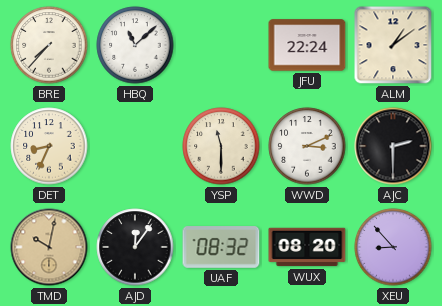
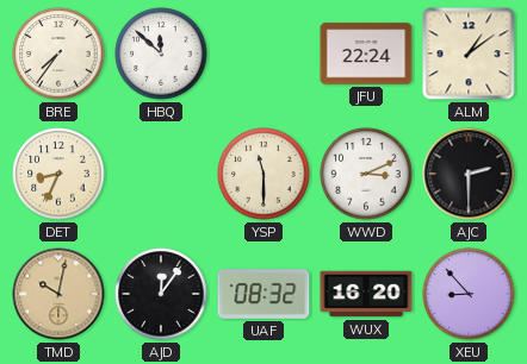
BRE: 7:37 -> 7:36
HBQ: 11:08 -> 11:52
WUX: 08:20 -> 16:20
